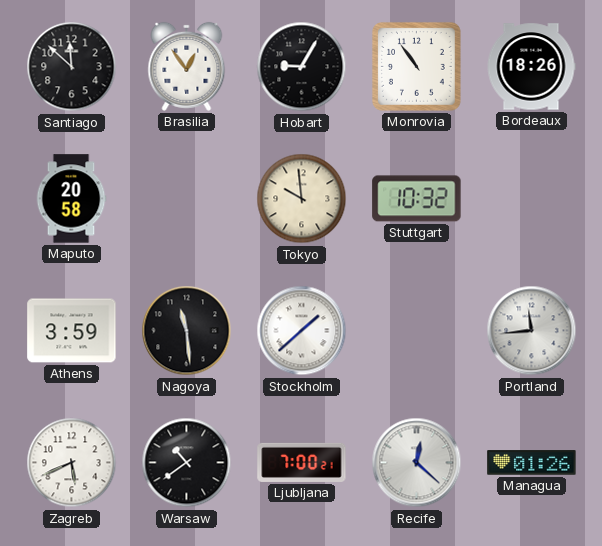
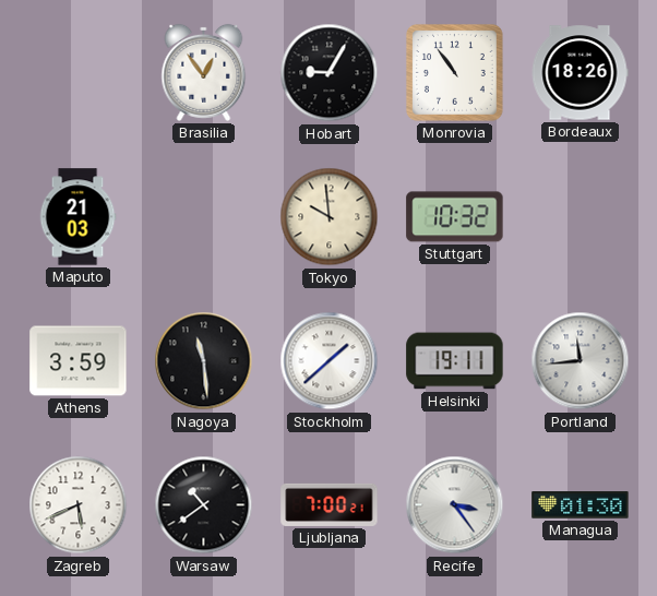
Santiago: 11:52 -> none
Maputo: 20:58 -> 21:03
Helsinki: none -> 19:11
Recife: 12:22 -> 3:24
Managua: 01:26 -> 01:30
